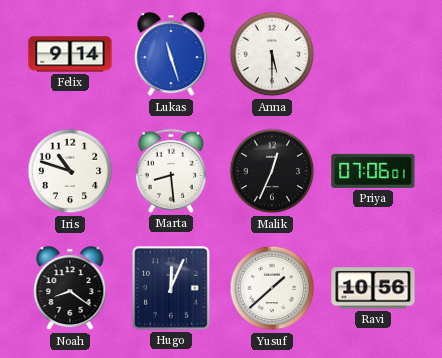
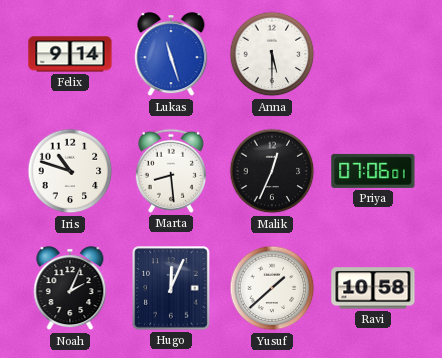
Noah: 8:21 -> 2:04
Ravi: 10:56 -> 10:58
